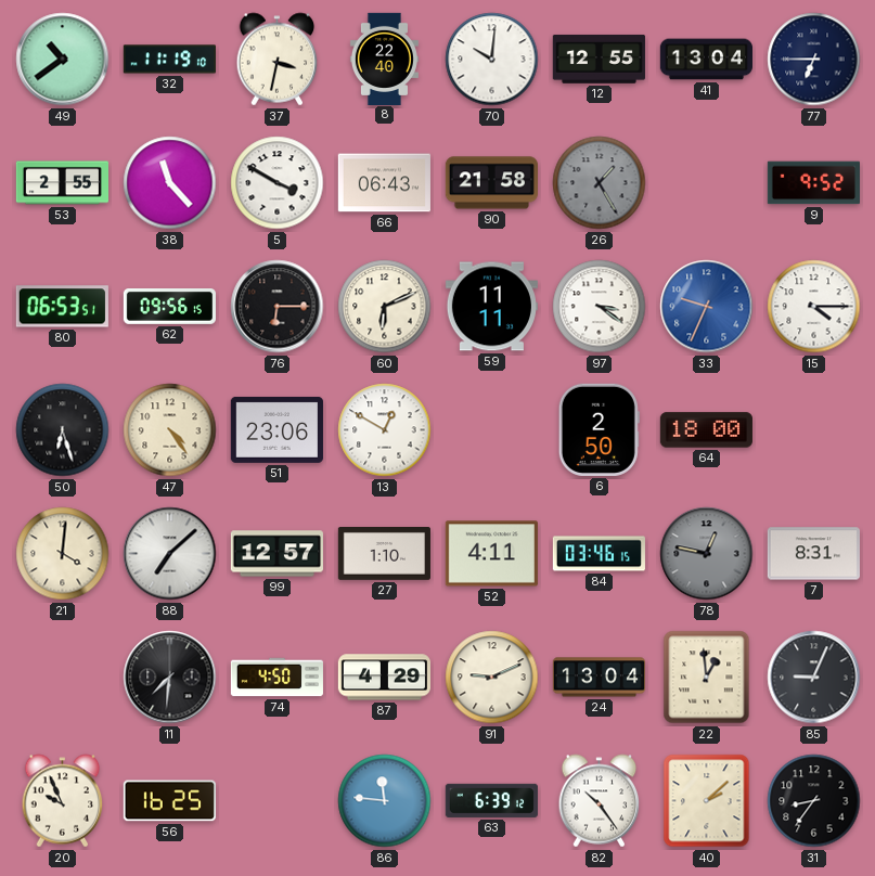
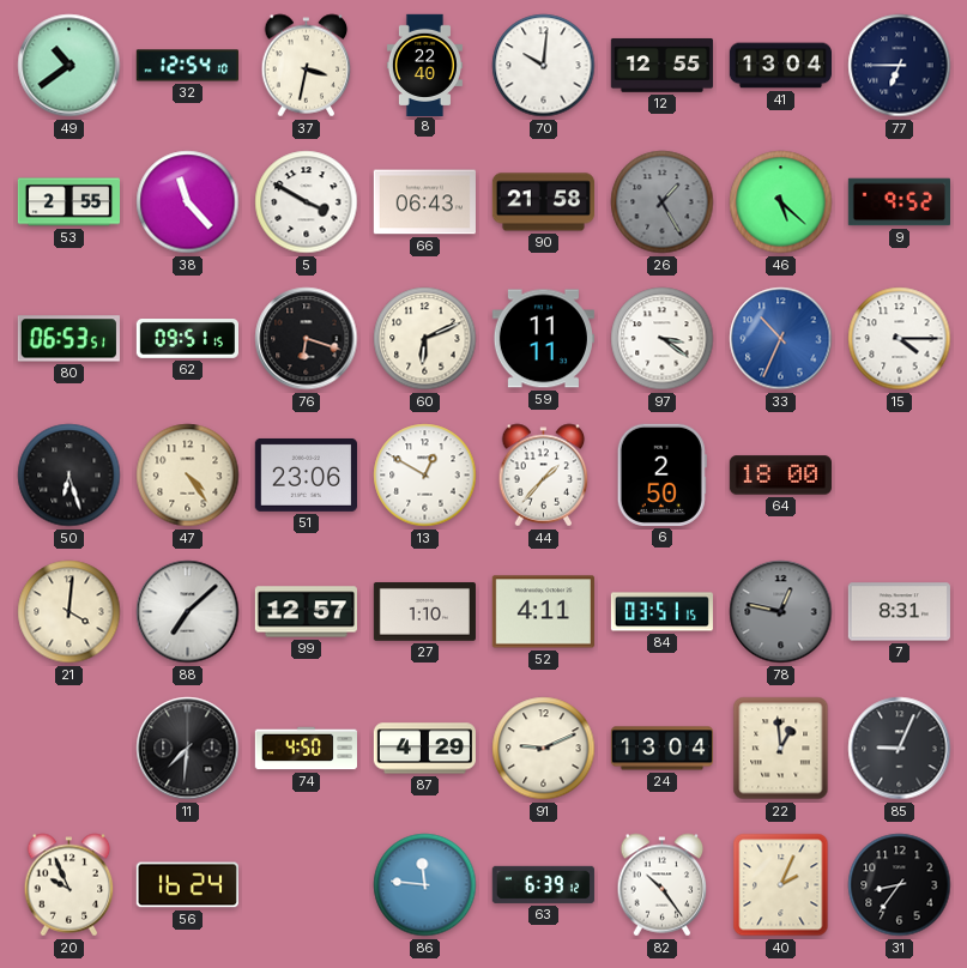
32: 11:19 -> 12:54
46: none -> 5:22
62: 09:56 -> 09:51
76: 6:15 -> 6:18
33: 9:34 -> 10:34
44: none -> 1:37
84: 03:46 -> 03:51
56: 16:25 -> 16:24
40: 2:08 -> 2:04
